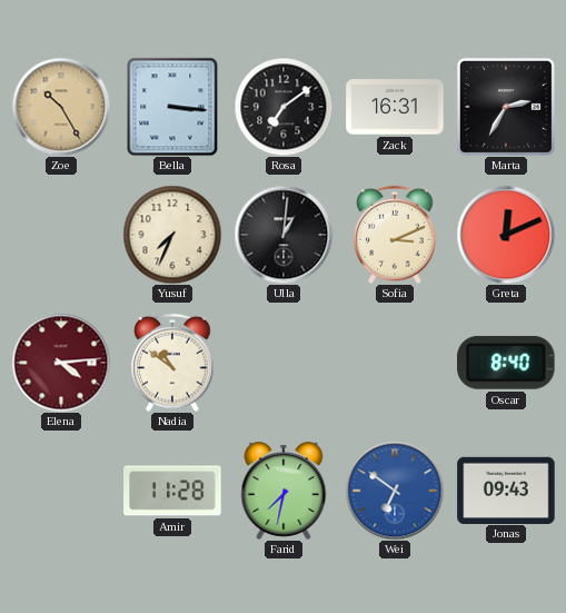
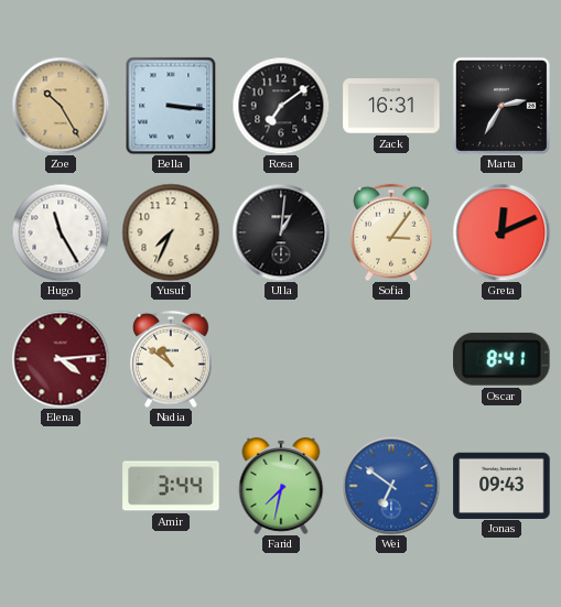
Hugo: none -> 11:25
Sofia: 3:11 -> 3:06
Oscar: 8:40 -> 8:41
Amir: 11:28 -> 3:44
